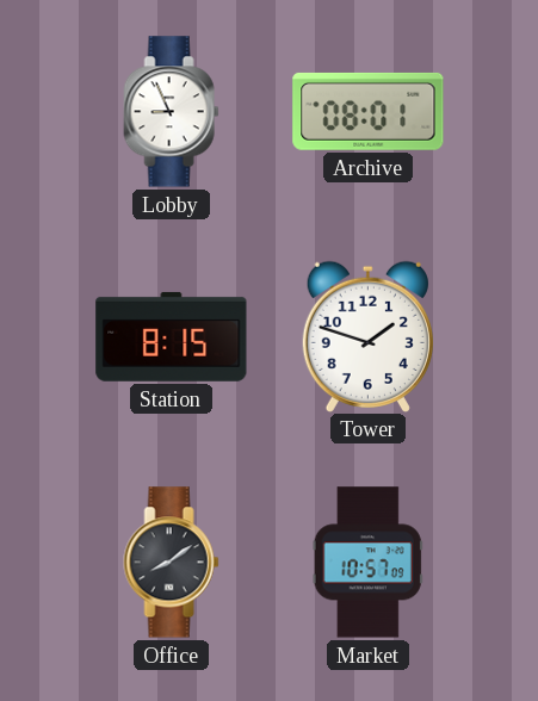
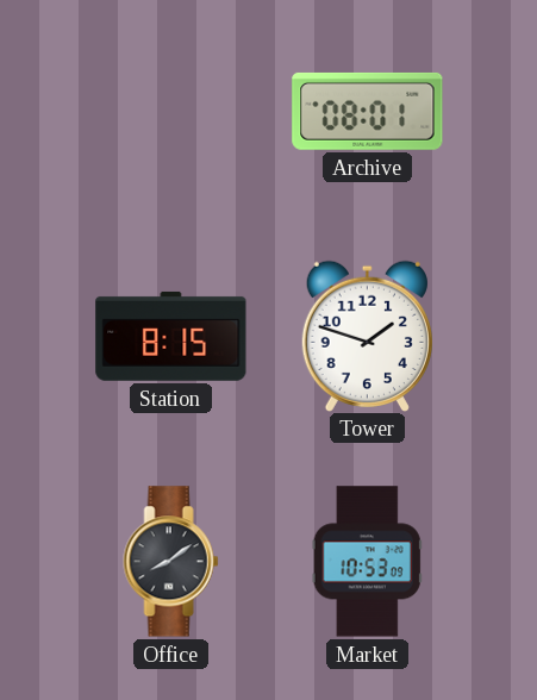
Lobby: 8:56 -> none
Market: 10:57 -> 10:53
